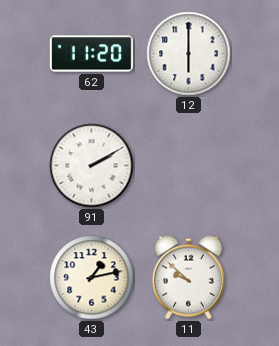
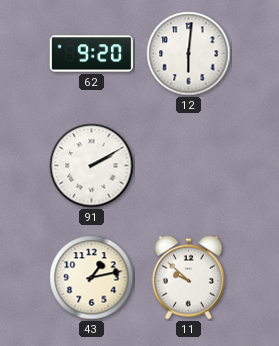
62: 11:20 -> 9:20
12: 6:00 -> 6:01
